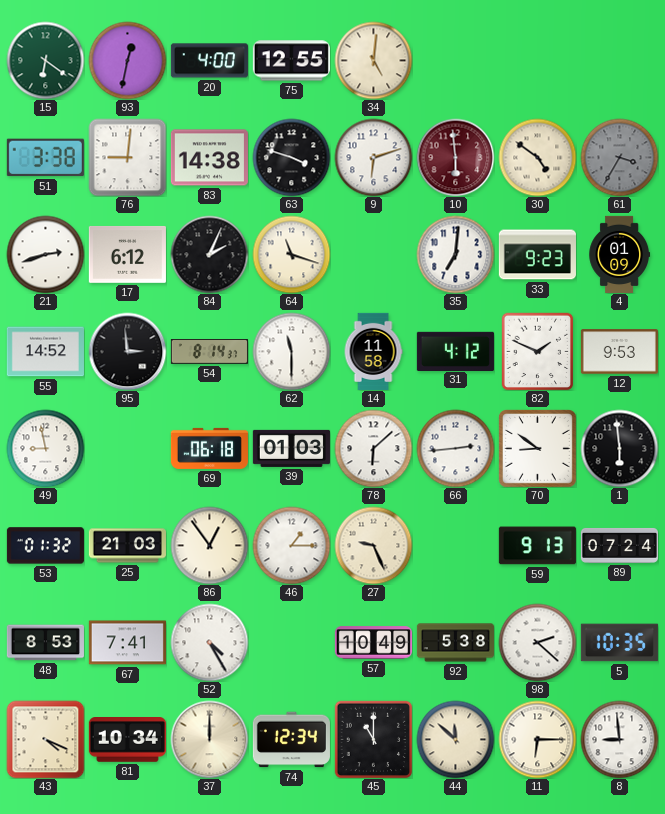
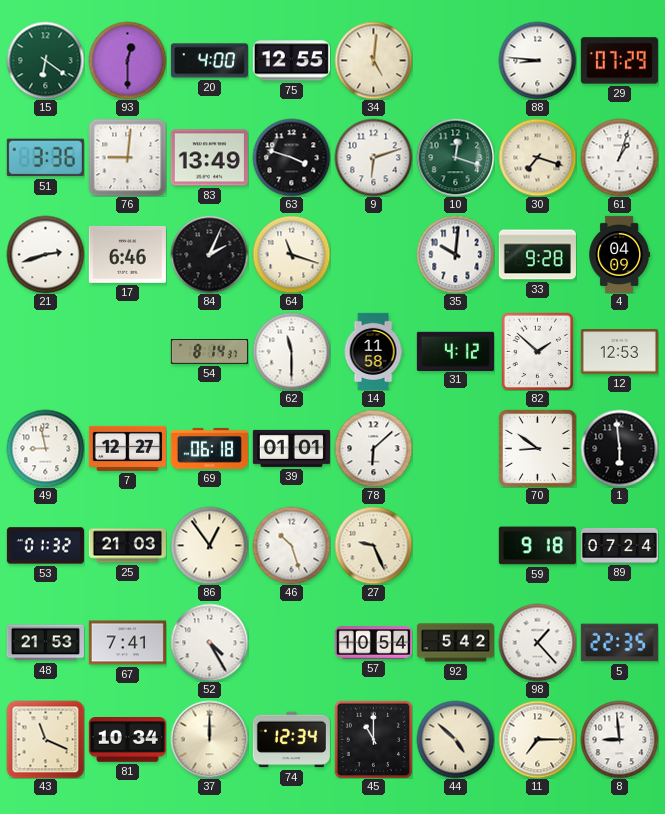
93: 12:32 -> 12:30
88: none -> 8:46
29: none -> 07:29
51: 3:38 -> 3:36
83: 14:38 -> 13:49
10: 5:59 -> 12:18
10 dial: burgundy -> green
30: 4:51 -> 7:18
61: 3:35 -> 1:03
61 dial: grey -> white
17: 6:12 -> 6:46
35: 7:01 -> 10:01
33: 9:23 -> 9:28
4: 01:09 -> 04:09
55: 14:52 -> none
95: 2:59 -> none
82: 1:49 -> 1:52
12: 9:53 -> 12:53
7: none -> 12:27
39: 01:03 -> 01:01
66: 2:44 -> none
46: 1:15 -> 10:27
59: 9:13 -> 9:18
48: 8:53 -> 21:53
57: 10:49 -> 10:54
92: 5:38 -> 5:42
98: 2:22 -> 1:23
5: 10:35 -> 22:35
43: 4:19 -> 11:19
44: 11:52 -> 4:52
11: 6:15 -> 7:15
